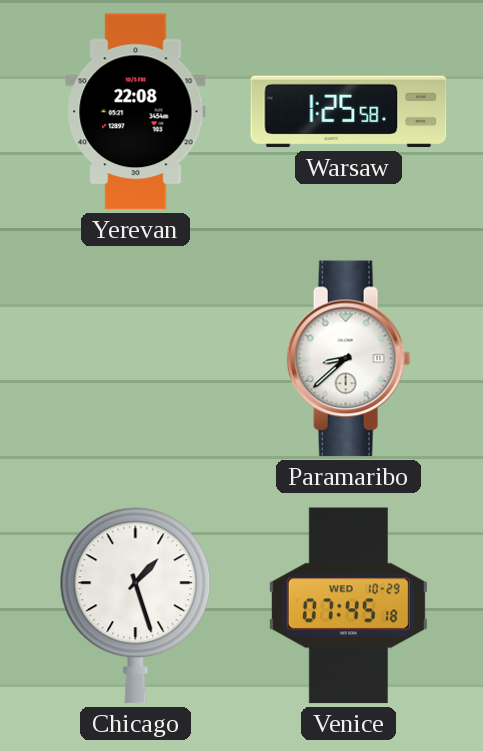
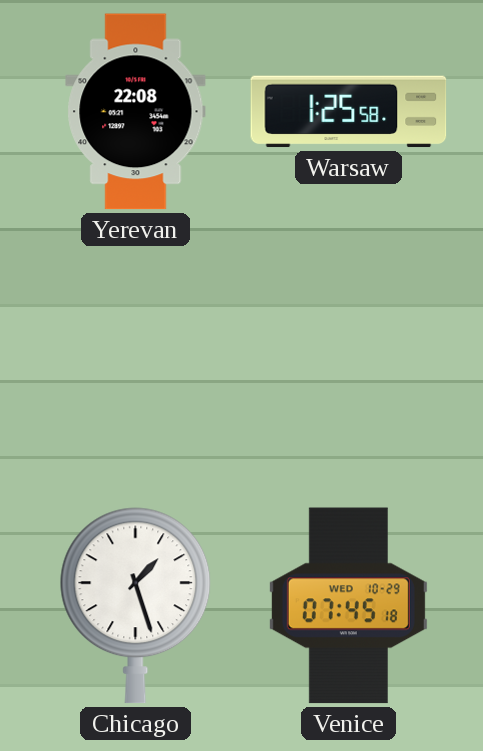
Paramaribo: 8:38 -> none
